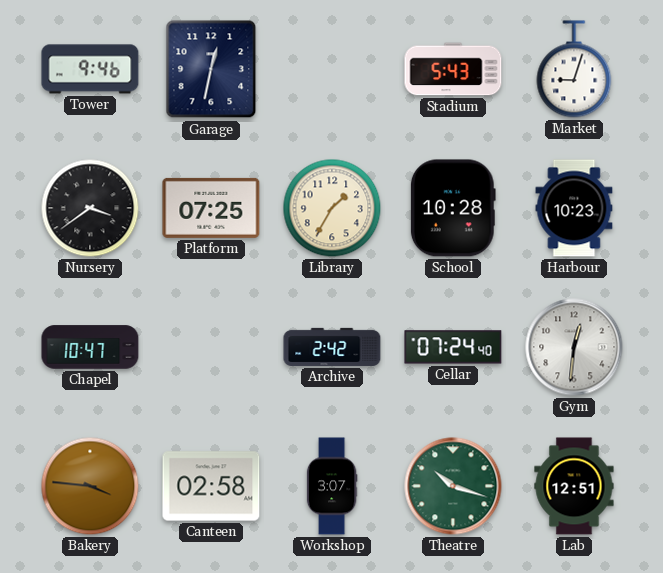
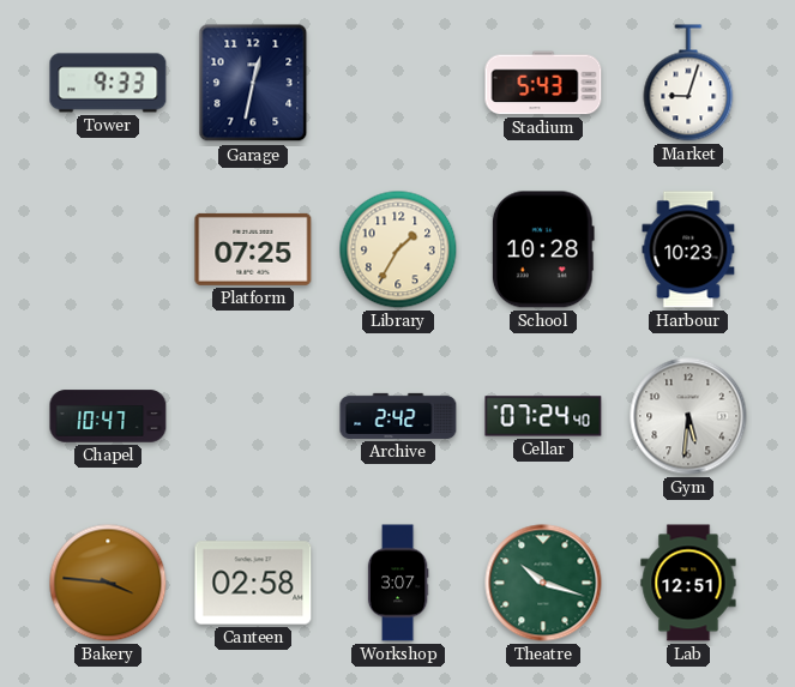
Tower: 9:46 -> 9:33
Nursery: 3:39 -> none
Gym: 12:31 -> 5:31
